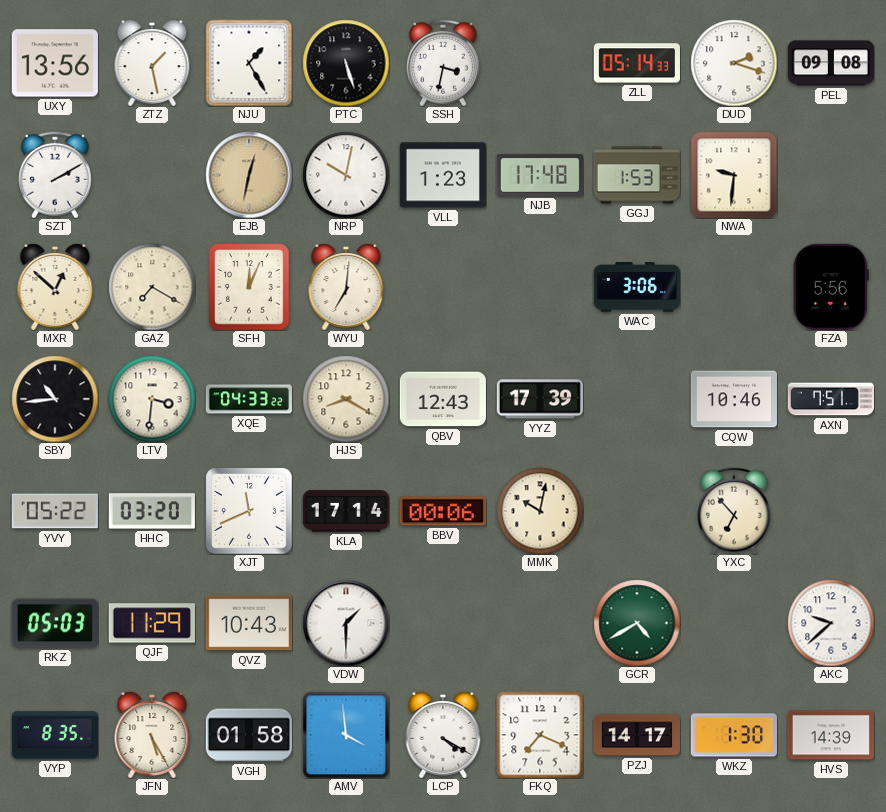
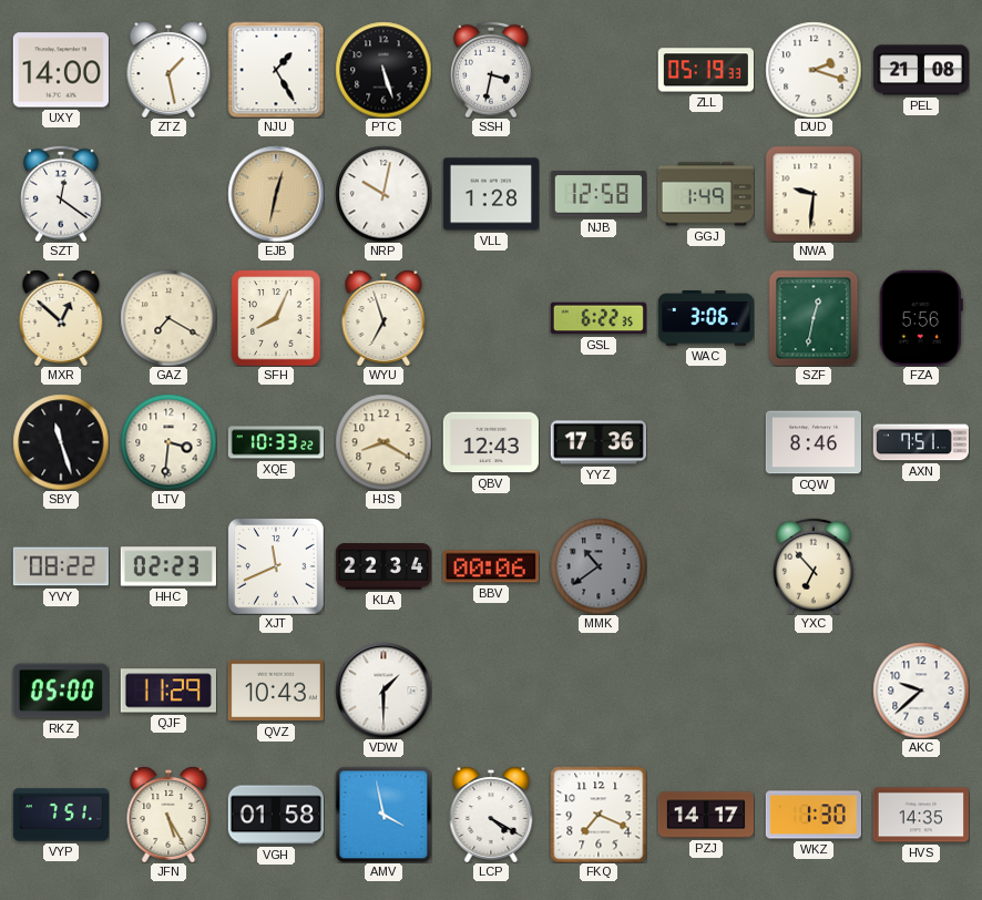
UXY: 13:56 -> 14:00
ZLL: 05:14 -> 05:19
PEL: 09:08 -> 21:08
SZT: 2:10 -> 12:21
VLL: 1:23 -> 1:28
NJB: 17:48 -> 12:58
GGJ: 1:53 -> 1:49
SFH: 12:04 -> 8:04
WYU: 7:01 -> 6:57
GSL: none -> 6:22
SZF: none -> 12:32
SBY: 10:44 -> 11:27
XQE: 04:33 -> 10:33
YYZ: 17:39 -> 17:36
CQW: 10:46 -> 8:46
YVY: 05:22 -> 08:22
HHC: 03:20 -> 02:23
KLA: 17:14 -> 22:34
MMK: 10:02 -> 10:39
MMK dial: cream -> grey
RKZ: 05:03 -> 05:00
GCR: 4:40 -> none
VYP: 8:35 -> 7:51
AMV: 3:59 -> 3:58
HVS: 14:39 -> 14:35
